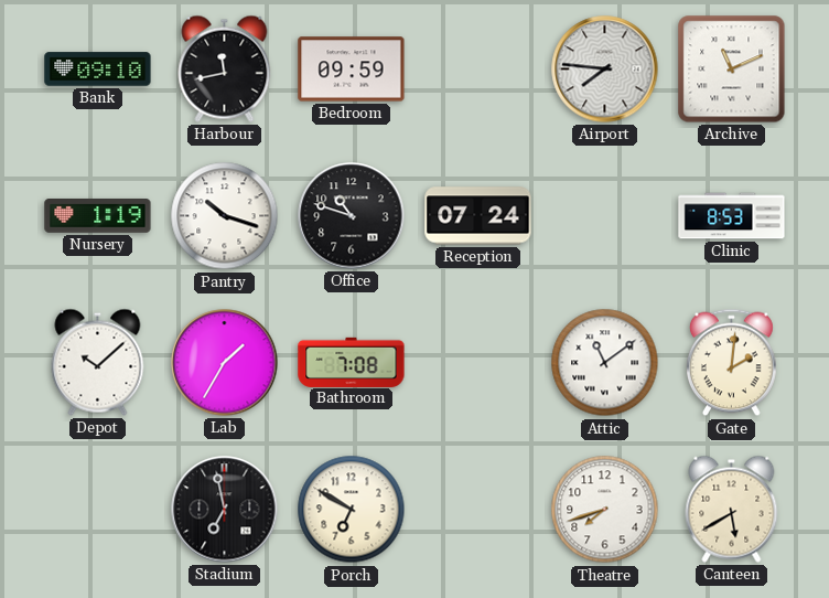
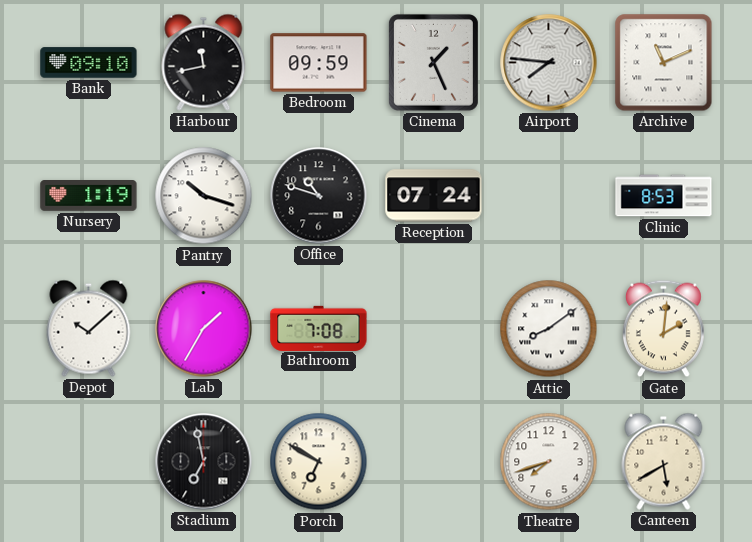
Cinema: none -> 1:26
Attic: 11:09 -> 8:09
